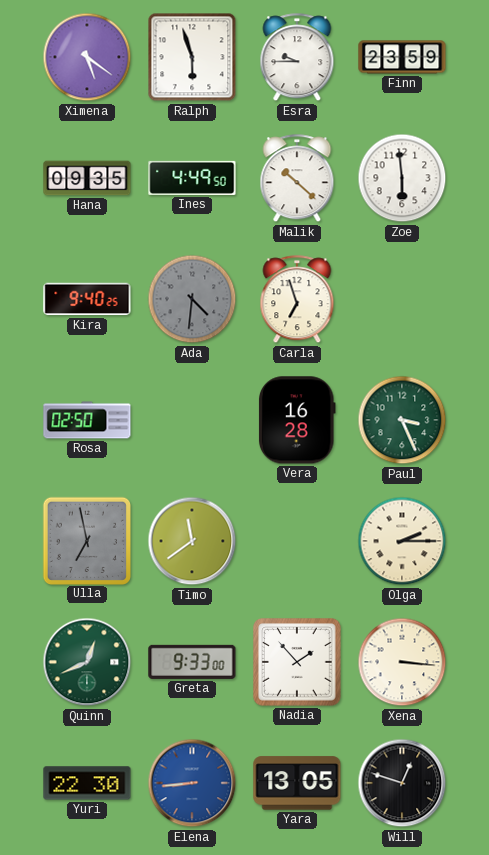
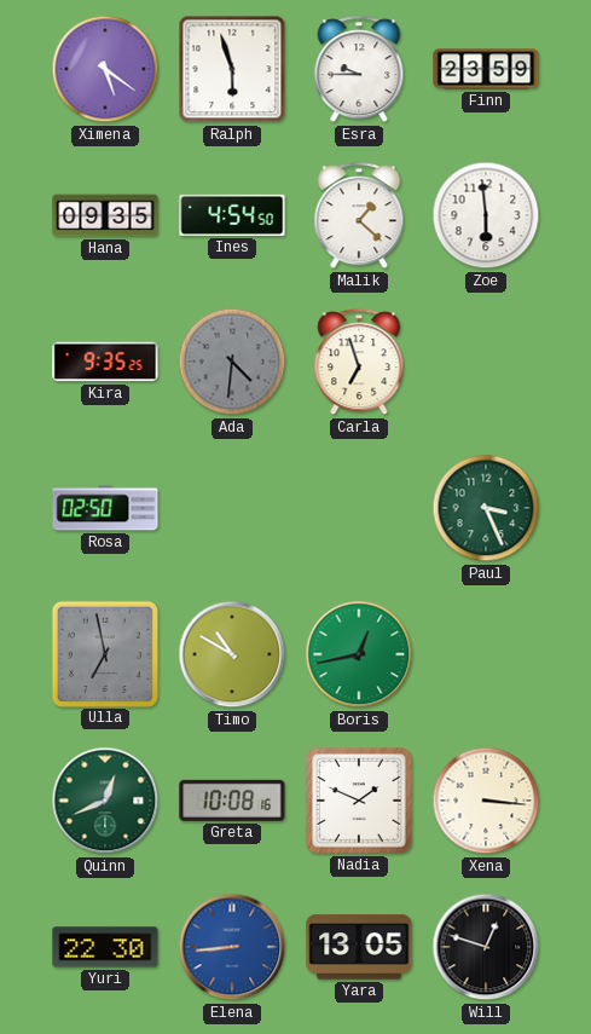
Ines: 4:49 -> 4:54
Malik: 10:22 -> 1:22
Kira: 9:40 -> 9:35
Vera: 16:28 -> none
Timo: 11:39 -> 10:50
Boris: none -> 12:43
Olga: 2:15 -> none
Greta: 9:33 -> 10:08
Nadia: 1:53 -> 1:49
